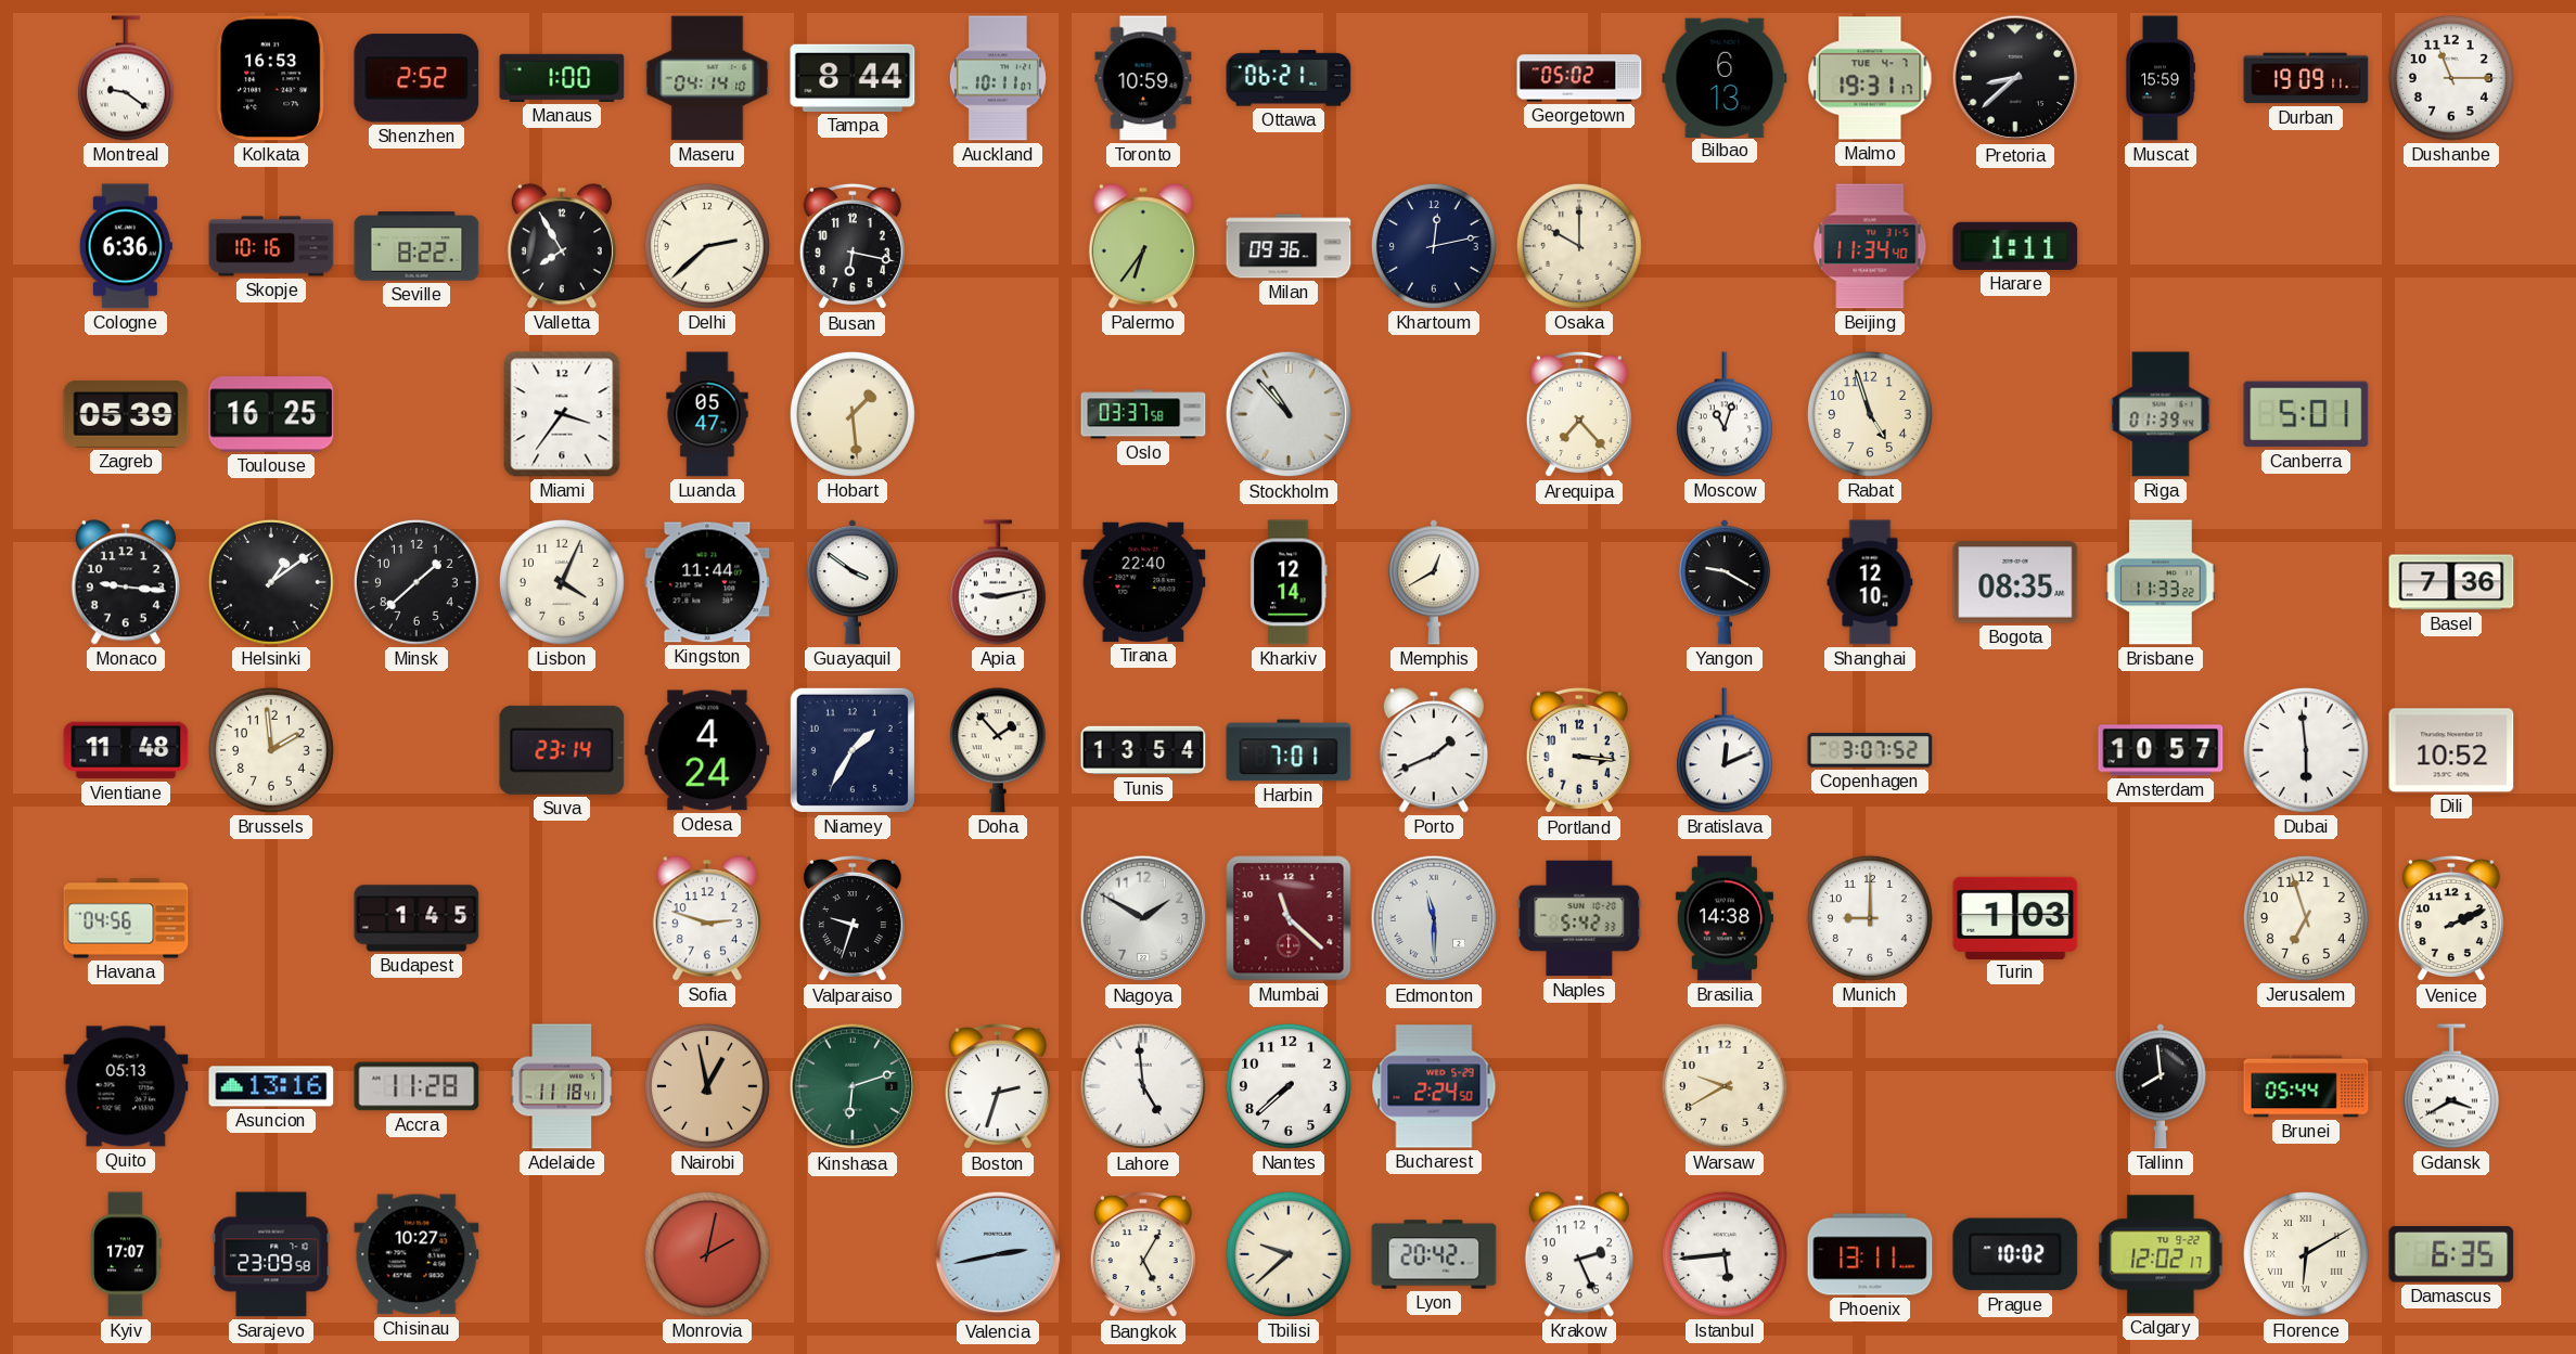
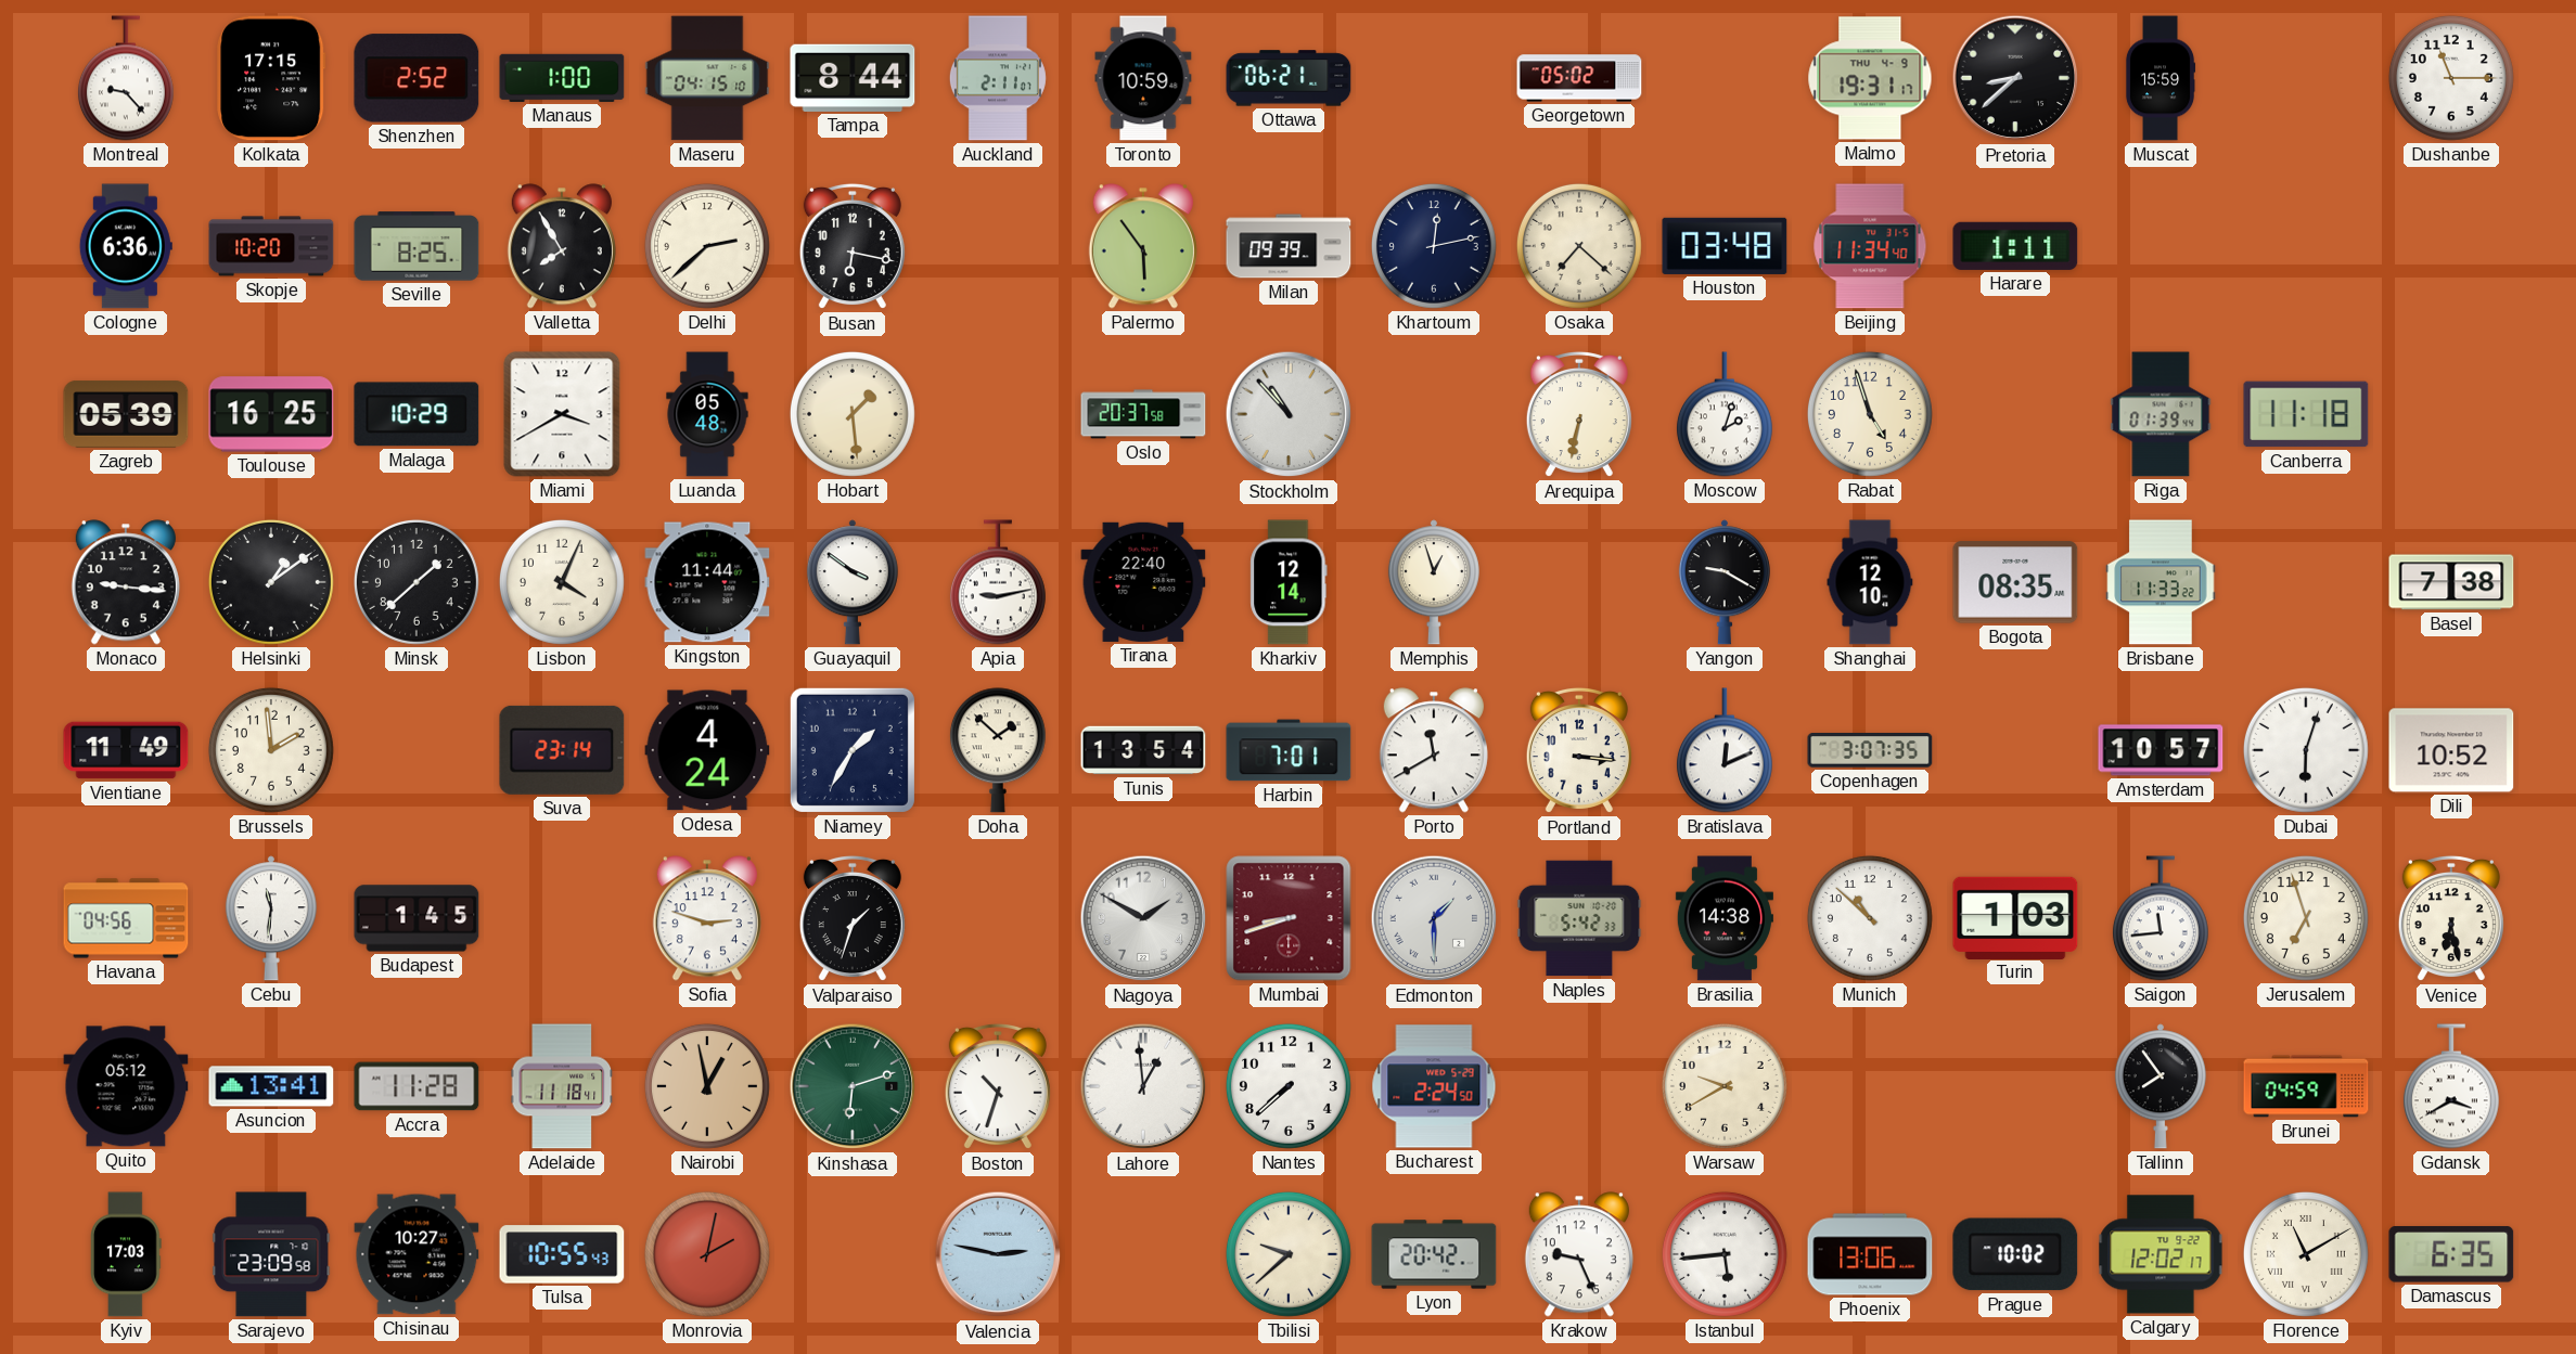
Montreal: 9:21 -> 9:23
Kolkata: 16:53 -> 17:15
Maseru: 04:14 -> 04:15
Auckland: 10:11 -> 2:11
Bilbao: 6:13 -> none
Malmo date: TUE 4-7 -> THU 4-9
Durban: 19:09 -> none
Skopje: 10:16 -> 10:20
Seville: 8:22 -> 8:25
Palermo: 6:36 -> 5:54
Milan: 09:36 -> 09:39
Osaka: 10:00 -> 7:22
Houston: none -> 03:48
Malaga: none -> 10:29
Miami: 3:36 -> 3:40
Luanda: 05:47 -> 05:48
Oslo: 03:37 -> 20:37
Arequipa: 7:23 -> 6:32
Moscow: 11:03 -> 2:03
Canberra: 5:01 -> 11:18
Memphis: 12:40 -> 12:57
Basel: 7:36 -> 7:38
Vientiane: 11:48 -> 11:49
Doha: 1:53 -> 1:52
Porto: 1:41 -> 11:40
Copenhagen: 3:07:52 -> 3:07:35
Dubai: 5:59 -> 6:03
Cebu: none -> 11:31
Valparaiso: 9:33 -> 1:33
Mumbai: 11:22 -> 8:42
Edmonton: 11:30 -> 1:30
Munich: 9:00 -> 10:52
Saigon: none -> 11:44
Venice: 2:11 -> 6:28
Quito: 05:13 -> 05:12
Asuncion: 13:16 -> 13:41
Boston: 2:33 -> 10:33
Lahore: 4:59 -> 12:59
Tallinn: 7:59 -> 7:54
Brunei: 05:44 -> 04:59
Kyiv: 17:07 -> 17:03
Tulsa: none -> 10:55
Valencia: 2:43 -> 2:47
Bangkok: 5:05 -> none
Krakow: 2:26 -> 9:26
Phoenix: 13:11 -> 13:06
Florence: 6:10 -> 11:10
